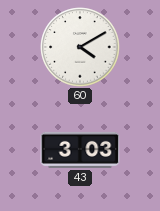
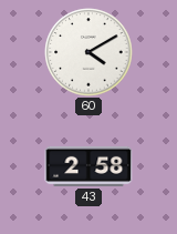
43: 3:03 -> 2:58
